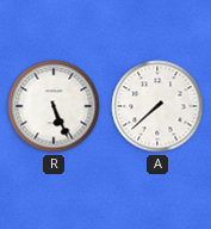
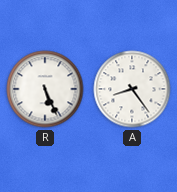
A: 7:38 -> 8:24
